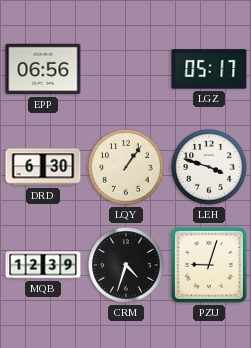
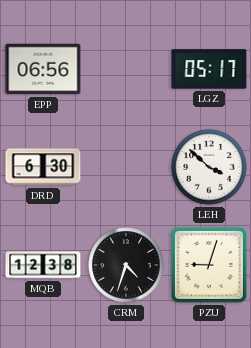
LQY: 1:06 -> none
LEH: 3:48 -> 3:52
MQB: 12:39 -> 12:38
